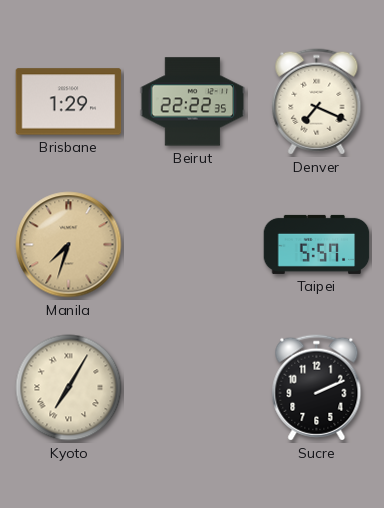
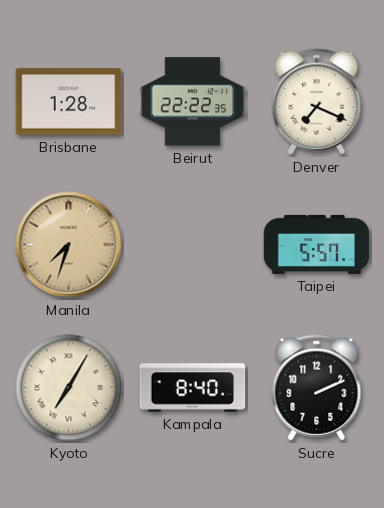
Brisbane: 1:29 -> 1:28
Kampala: none -> 8:40
